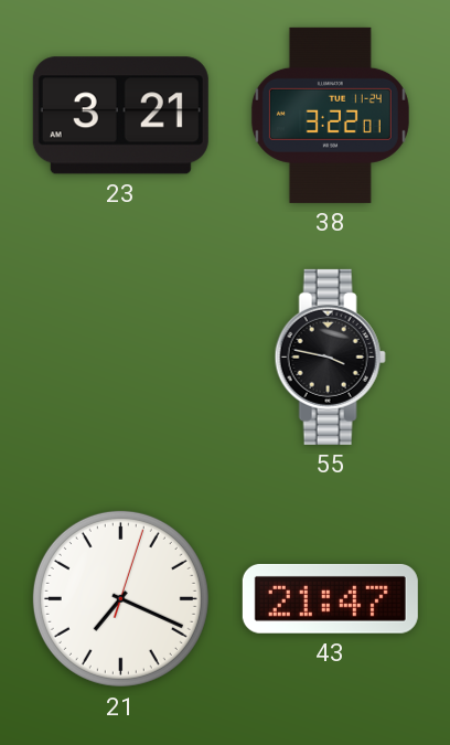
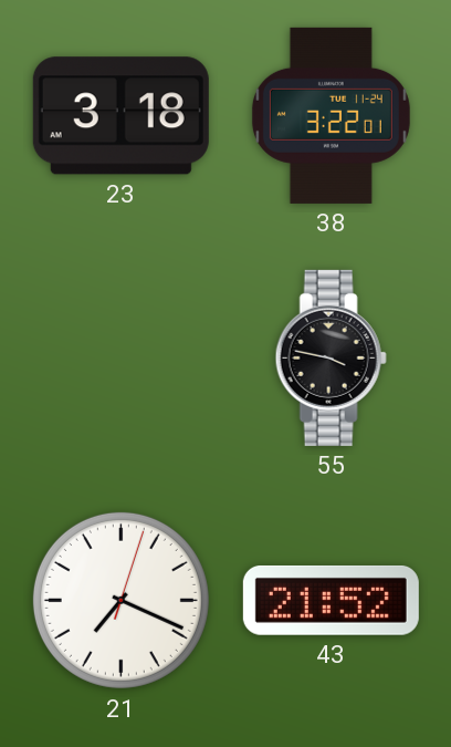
23: 3:21 -> 3:18
43: 21:47 -> 21:52
